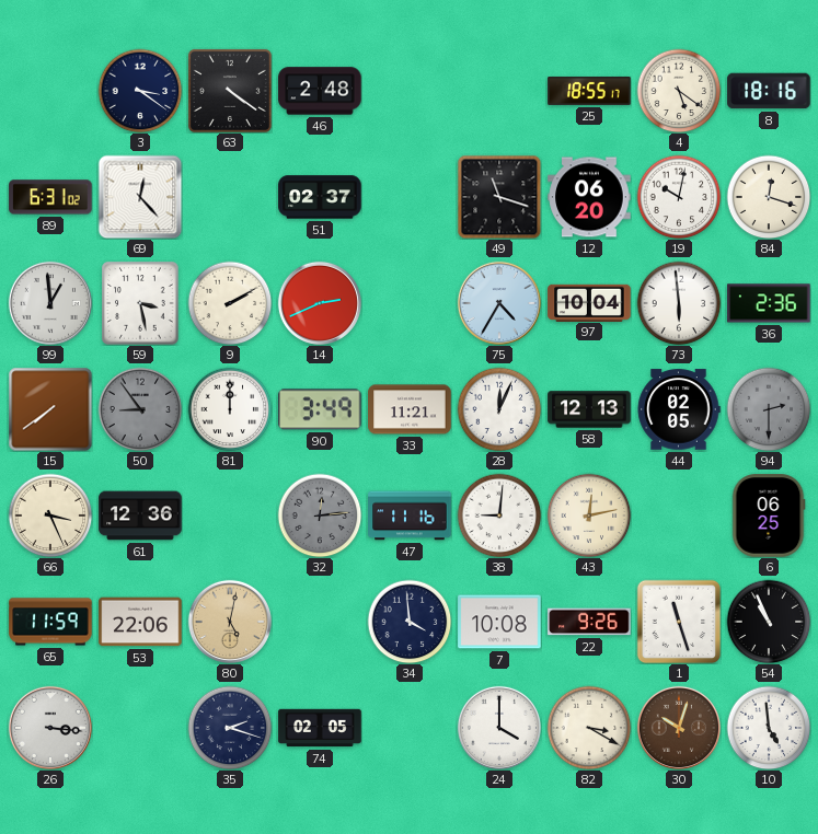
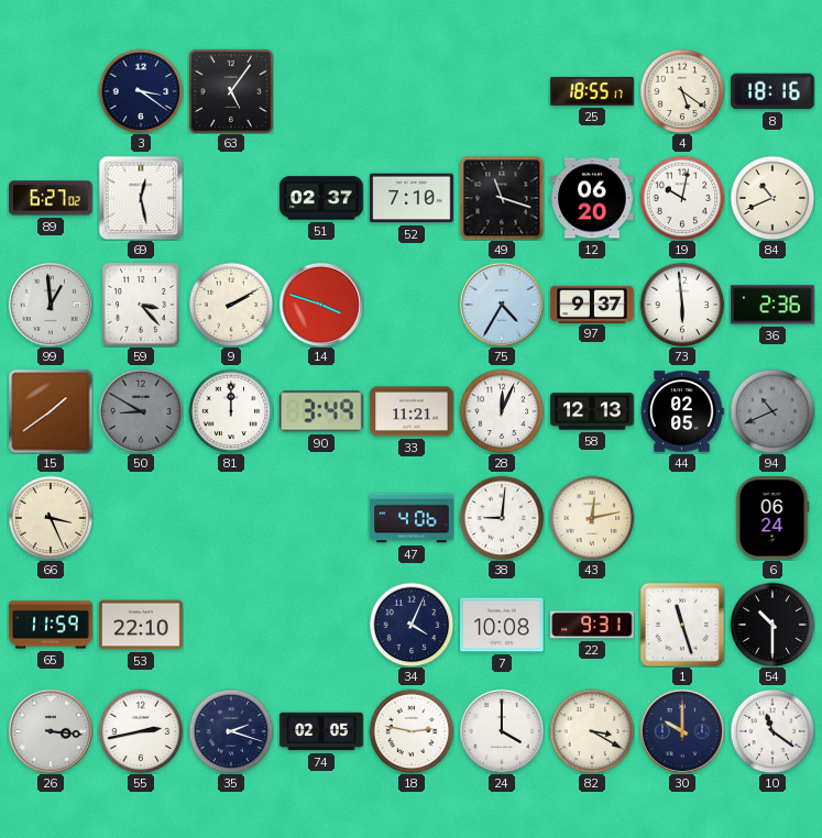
63: 4:21 -> 5:06
46: 2:48 -> none
89: 6:31 -> 6:27
69: 12:23 -> 12:28
52: none -> 7:10
84: 12:18 -> 10:41
59: 3:28 -> 3:23
14: 2:41 -> 3:48
97: 10:04 -> 9:37
15: 7:39 -> 1:39
50: 8:54 -> 8:50
94: 2:30 -> 10:41
61: 12:36 -> none
32: 12:14 -> none
47: 11:16 -> 4:06
6: 06:25 -> 06:24
53: 22:06 -> 22:10
80: 5:02 -> none
34: 3:59 -> 4:04
22: 9:26 -> 9:31
54: 10:56 -> 10:30
55: none -> 2:43
18: none -> 2:47
30: 10:03 -> 10:00
30 dial: brown -> navy
10: 4:59 -> 11:21
